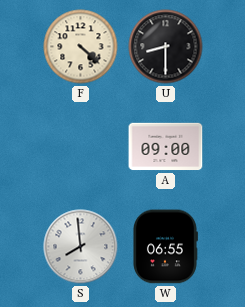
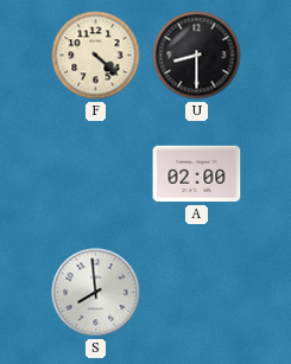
A: 09:00 -> 02:00
W: 06:55 -> none
